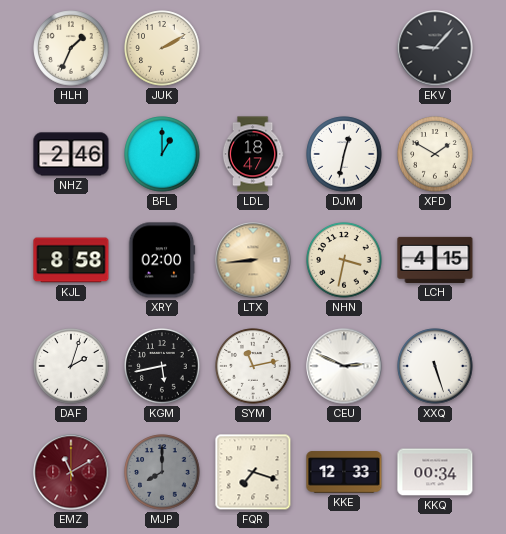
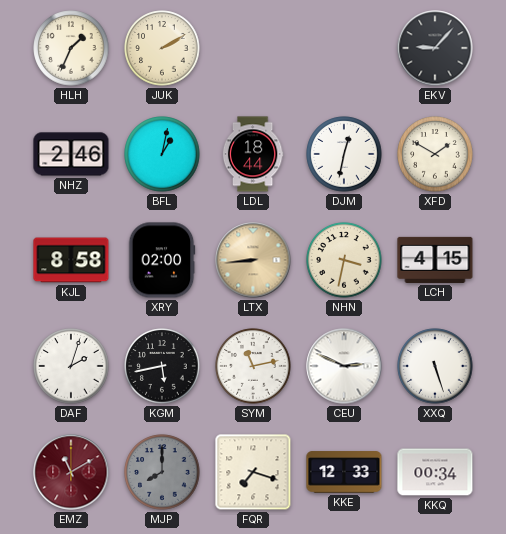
BFL: 1:00 -> 1:02
LDL: 18:47 -> 18:44
